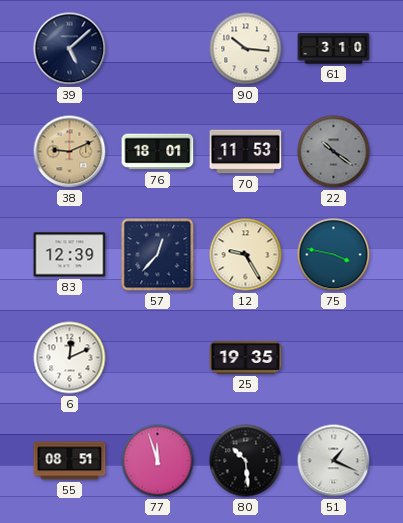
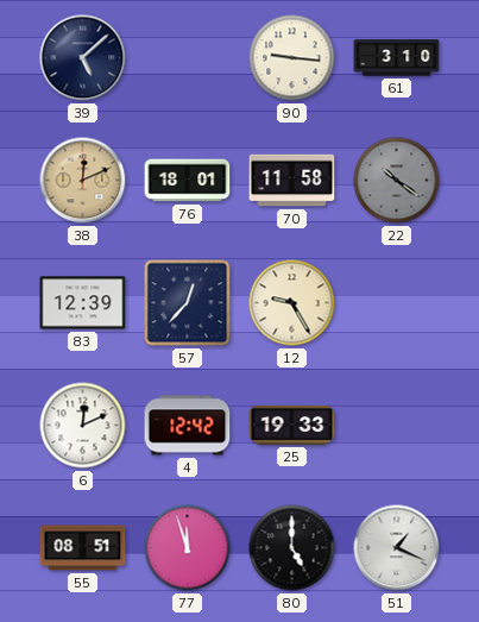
90: 10:16 -> 9:16
38: 9:11 -> 12:11
70: 11:53 -> 11:58
75: 3:47 -> none
4: none -> 12:42
25: 19:35 -> 19:33
80: 10:29 -> 5:00
